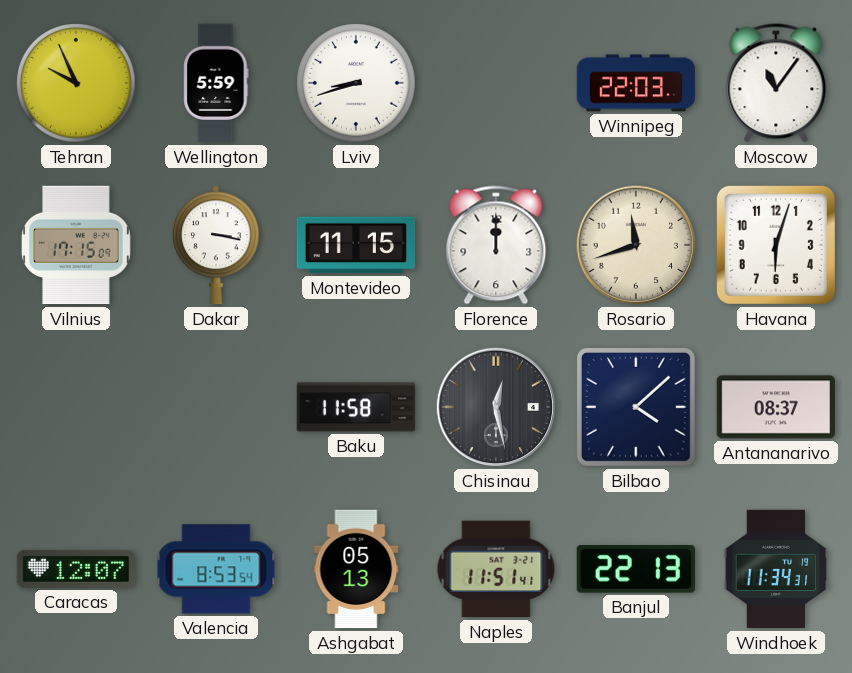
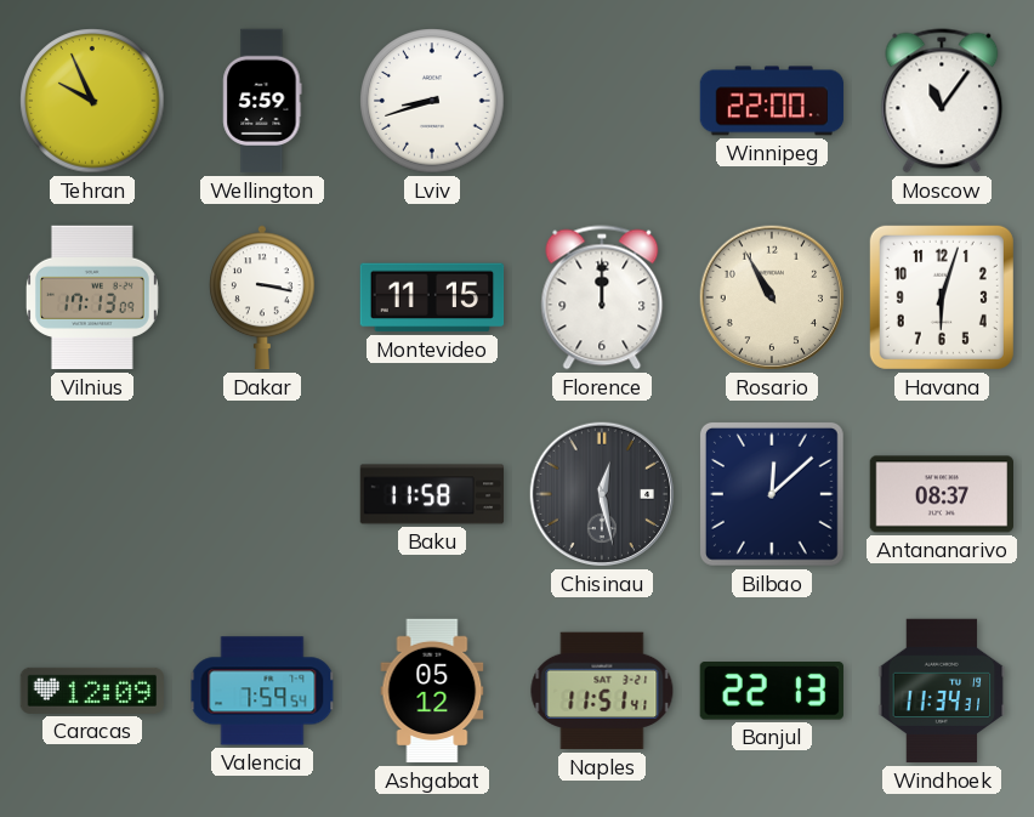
Winnipeg: 22:03 -> 22:00
Vilnius: 17:15 -> 17:13
Rosario: 11:42 -> 10:55
Bilbao: 4:08 -> 12:08
Caracas: 12:07 -> 12:09
Valencia: 8:53 -> 7:59
Ashgabat: 05:13 -> 05:12
